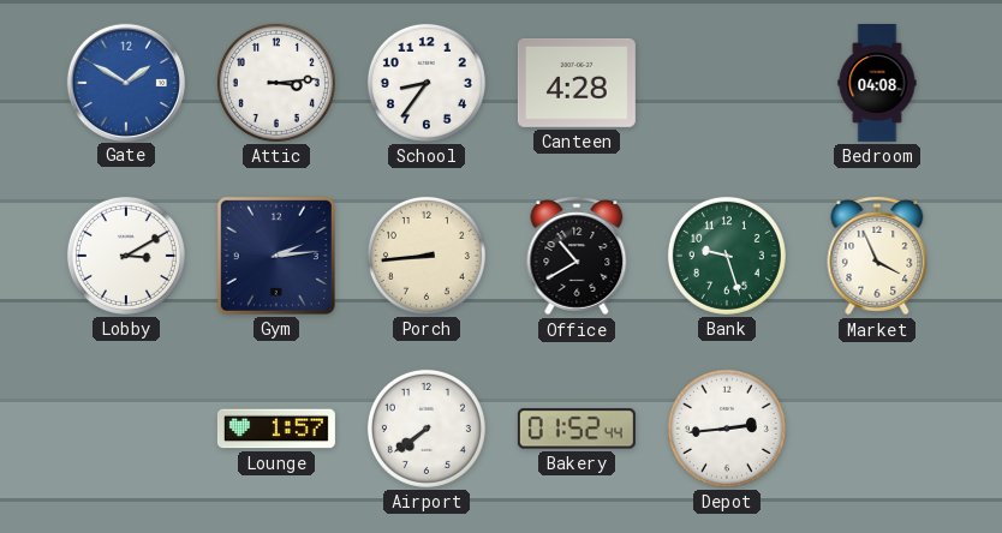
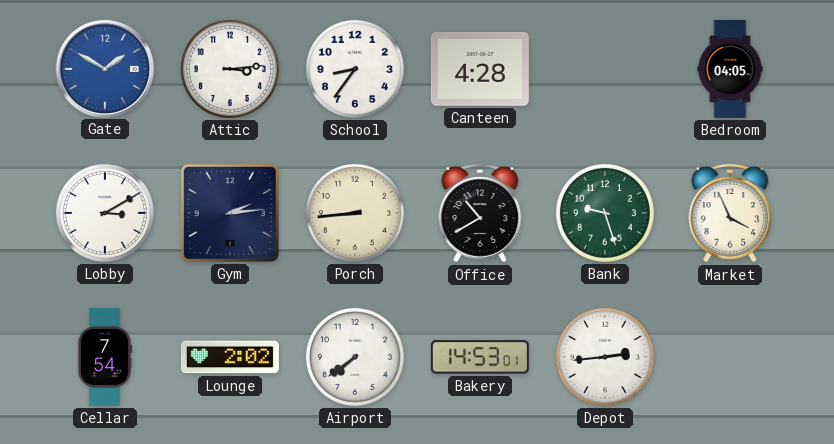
Bedroom: 04:08 -> 04:05
Cellar: none -> 7:54
Lounge: 1:57 -> 2:02
Bakery: 01:52 -> 14:53
